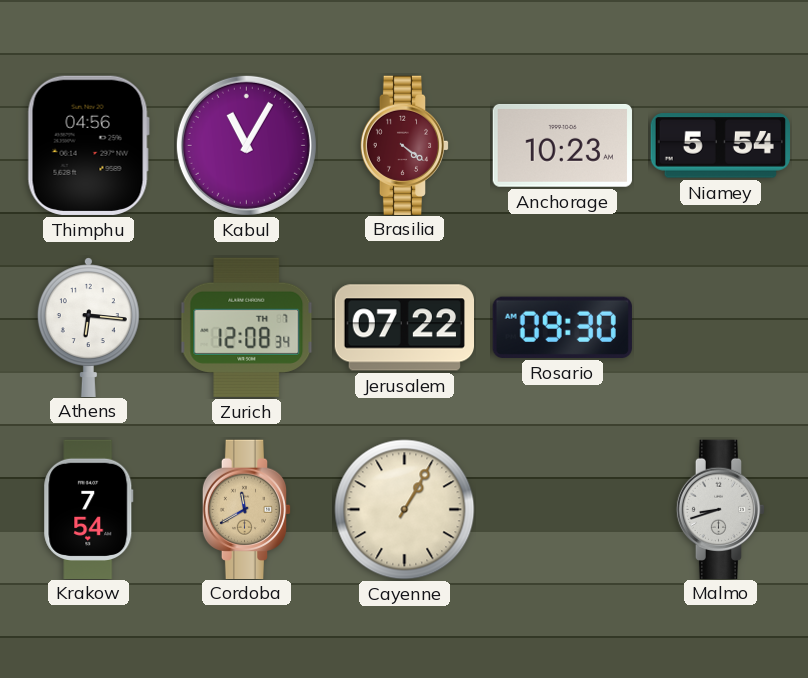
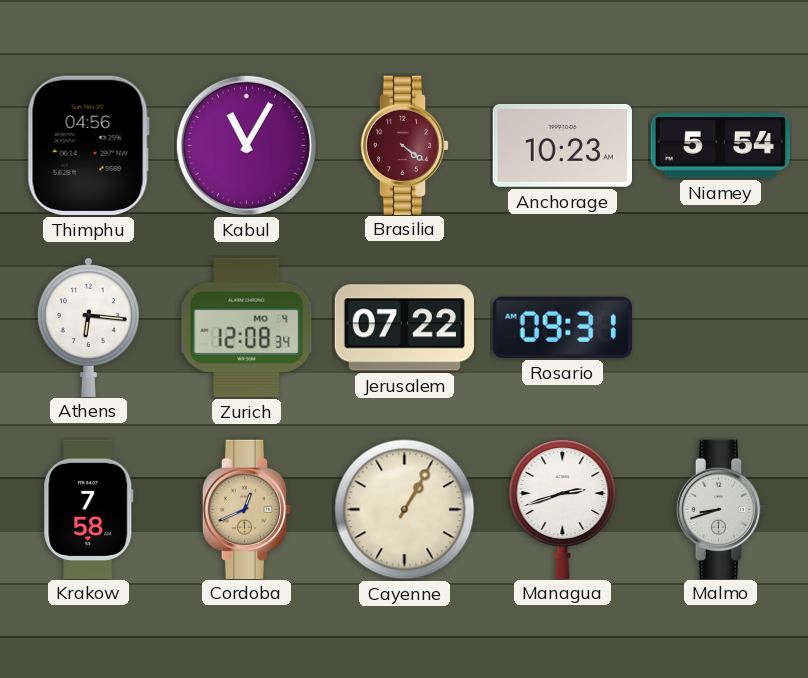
Zurich date: TH 7 -> MO 4
Rosario: 09:30 -> 09:31
Krakow: 7:54 -> 7:58
Cordoba: 11:40 -> 12:41
Managua: none -> 2:42
